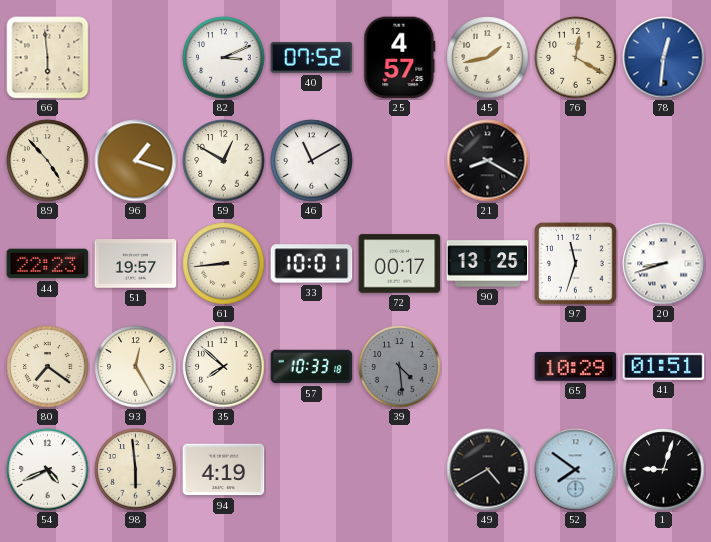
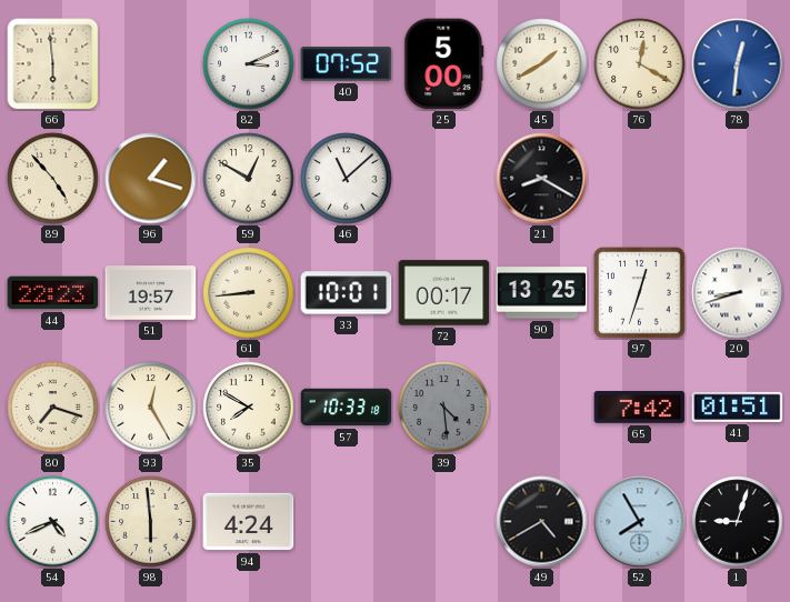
25: 4:57 -> 5:00
45: 1:43 -> 1:40
46: 11:10 -> 11:08
97: 11:33 -> 12:33
80: 7:21 -> 7:18
35: 7:52 -> 7:50
65: 10:29 -> 7:42
94: 4:19 -> 4:24
52: 7:51 -> 7:55
